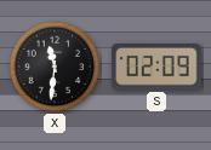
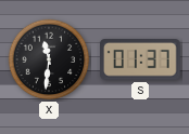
S: 02:09 -> 01:37
